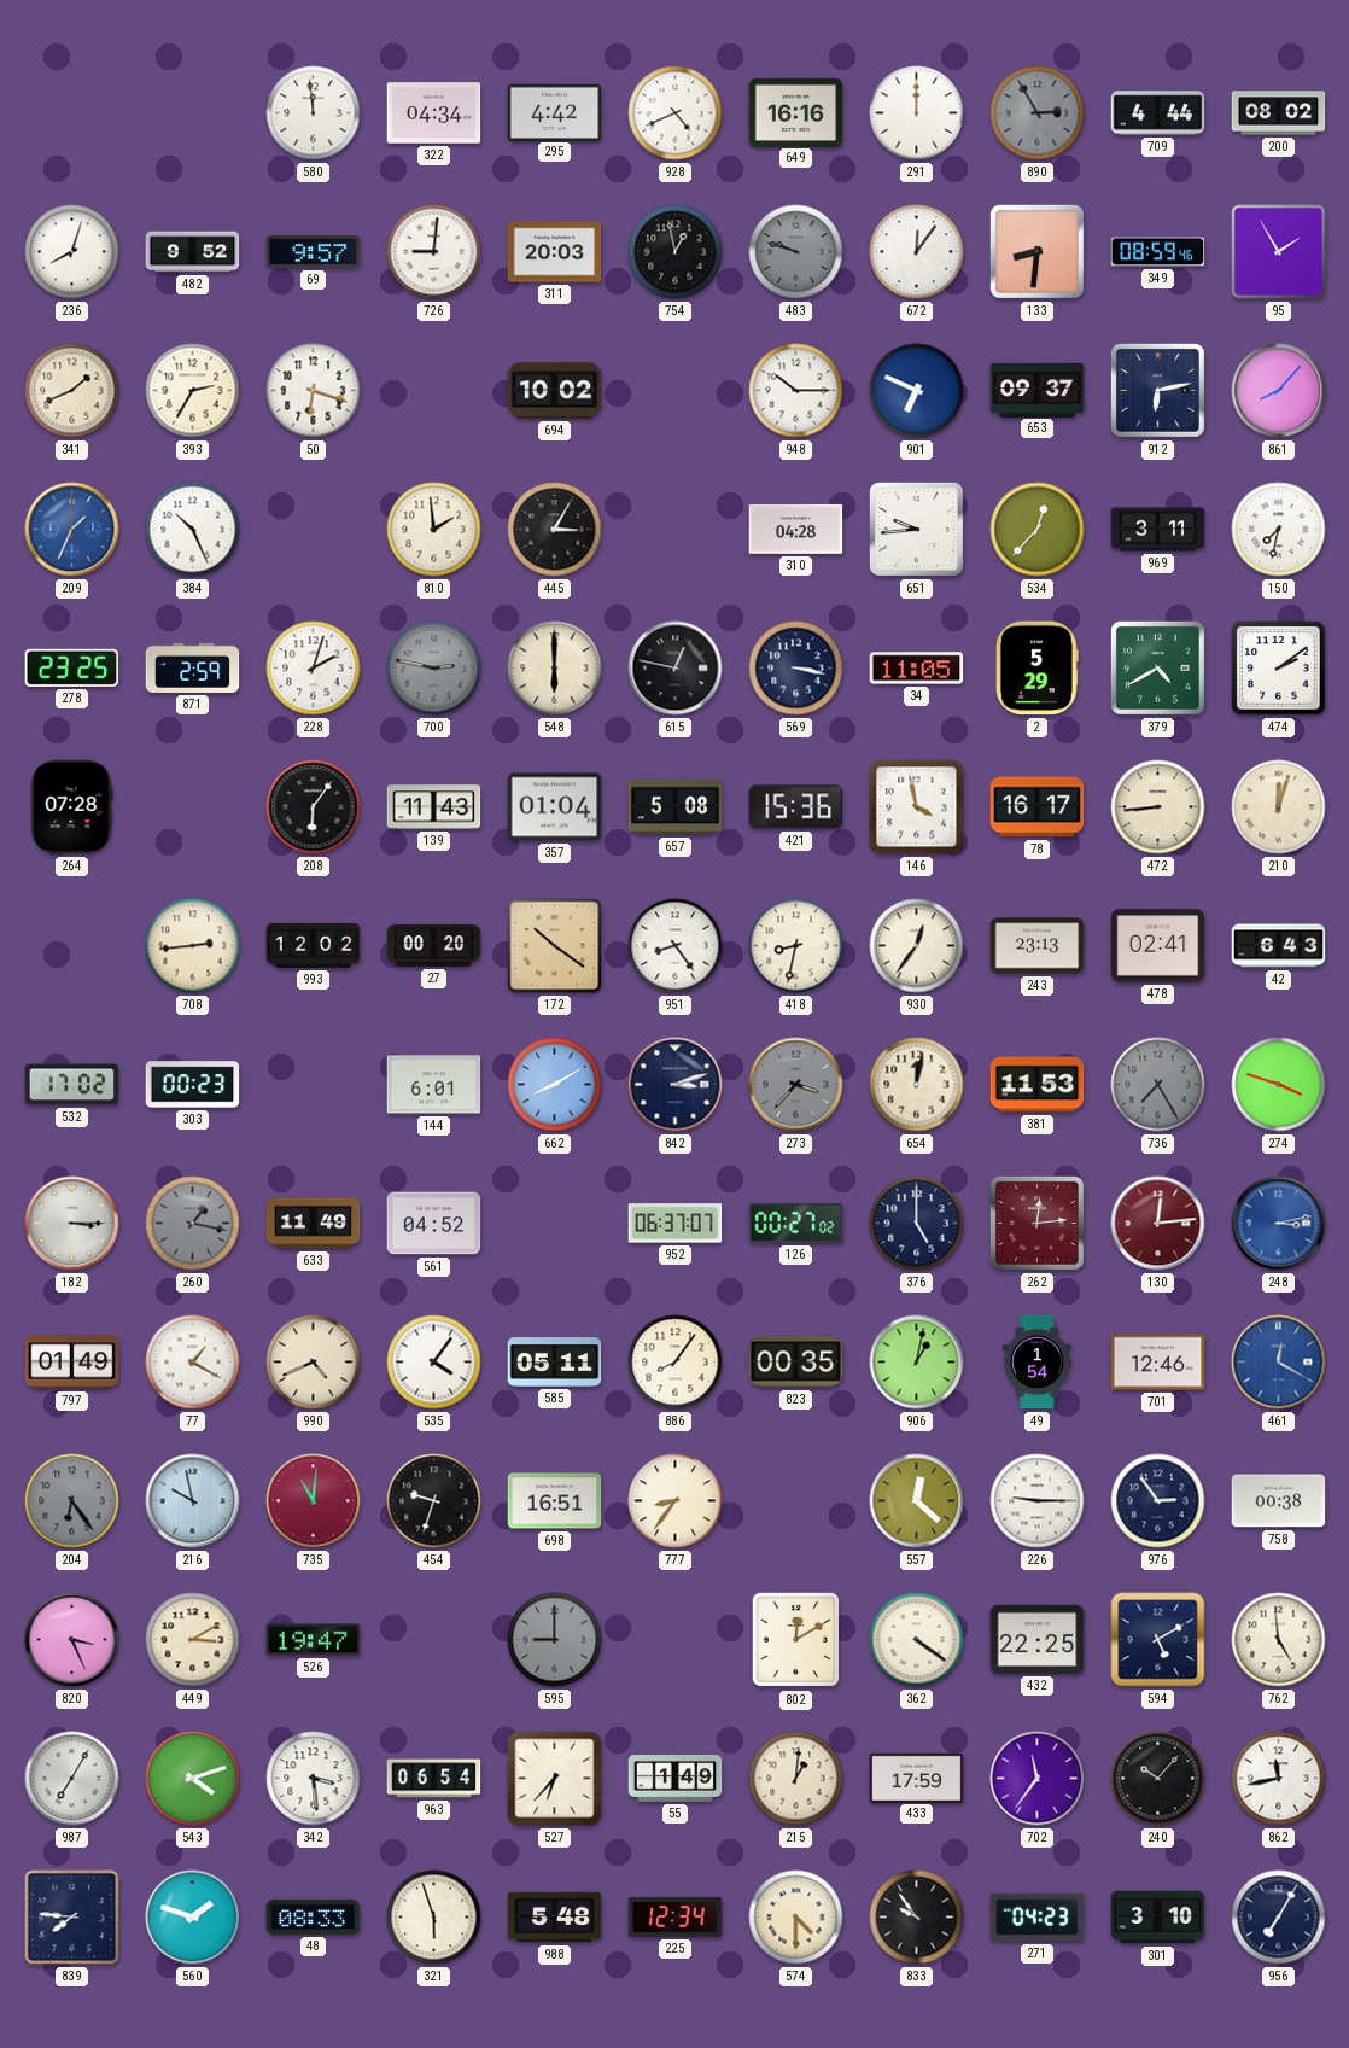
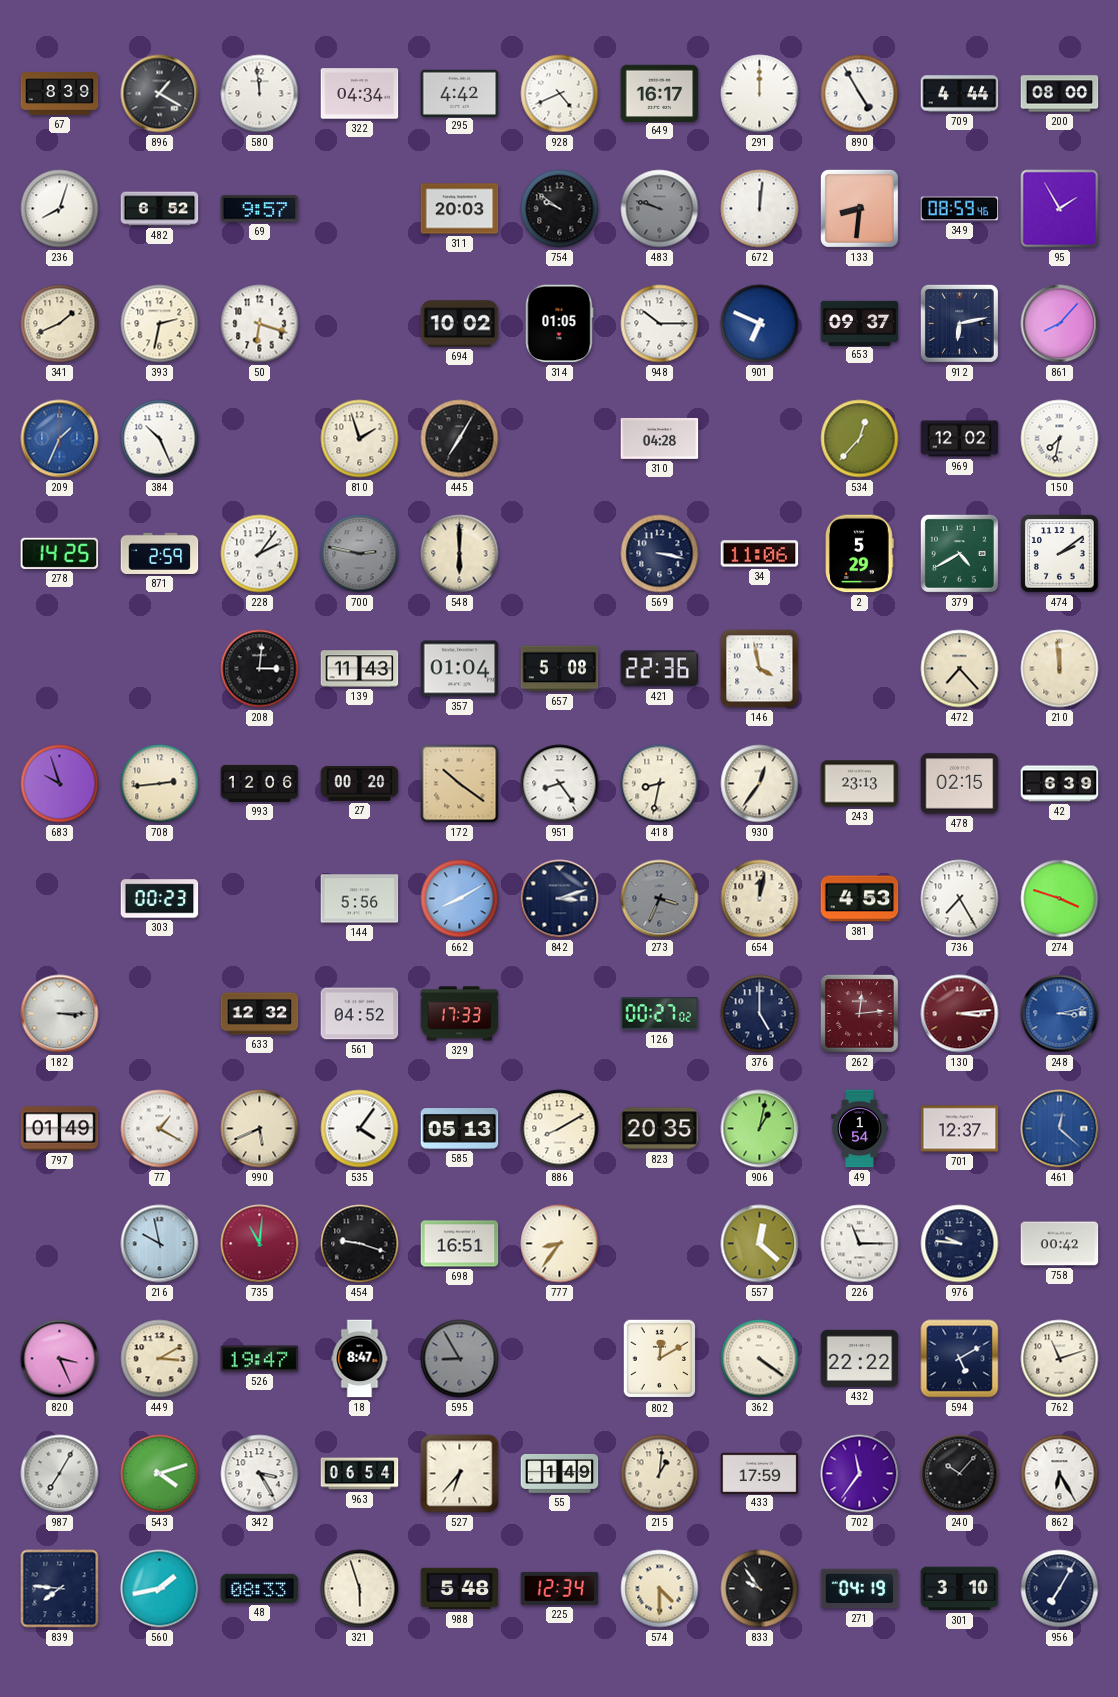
67: none -> 8:39
896: none -> 1:20
649: 16:16 -> 16:17
890: 2:55 -> 4:55
890 dial: grey -> white
200: 08:02 -> 08:00
482: 9:52 -> 6:52
726: 9:01 -> none
754: 12:58 -> 9:51
672: 12:06 -> 12:01
393: 2:35 -> 2:32
314: none -> 01:05
810: 1:59 -> 1:57
445: 3:05 -> 7:05
651: 9:44 -> none
969: 3:11 -> 12:02
278: 23:25 -> 14:25
228: 2:03 -> 2:06
615: 12:47 -> none
34: 11:05 -> 11:06
264: 07:28 -> none
208: 6:06 -> 3:01
421: 15:36 -> 22:36
78: 16:17 -> none
472: 8:44 -> 7:23
210: 12:03 -> 11:59
683: none -> 9:57
993: 12:02 -> 12:06
478: 02:41 -> 02:15
42: 6:43 -> 6:39
532: 17:02 -> none
144: 6:01 -> 5:56
273: 3:37 -> 3:34
381: 11:53 -> 4:53
736 dial: grey -> white
260: 1:17 -> none
633: 11:49 -> 12:32
329: none -> 17:33
952: 06:37 -> none
130: 12:14 -> 3:14
990: 4:41 -> 5:41
585: 05:11 -> 05:13
886: 8:06 -> 8:10
823: 00:35 -> 20:35
701: 12:46 -> 12:37
461: 12:20 -> 12:22
204: 6:24 -> none
454: 9:33 -> 9:18
226: 9:15 -> 11:15
976: 2:54 -> 9:46
758: 00:38 -> 00:42
18: none -> 8:47
595: 9:00 -> 8:55
432: 22:25 -> 22:22
762: 4:59 -> 11:12
342: 3:29 -> 3:25
862: 11:43 -> 6:25
560: 1:48 -> 1:43
271: 04:23 -> 04:19
